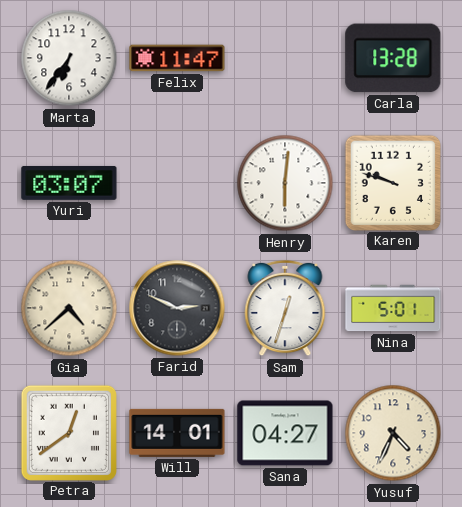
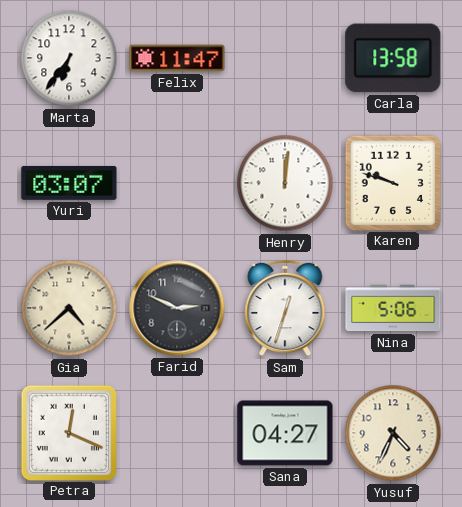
Carla: 13:28 -> 13:58
Henry: 6:01 -> 12:01
Nina: 5:01 -> 5:06
Petra: 12:39 -> 12:19
Will: 14:01 -> none
